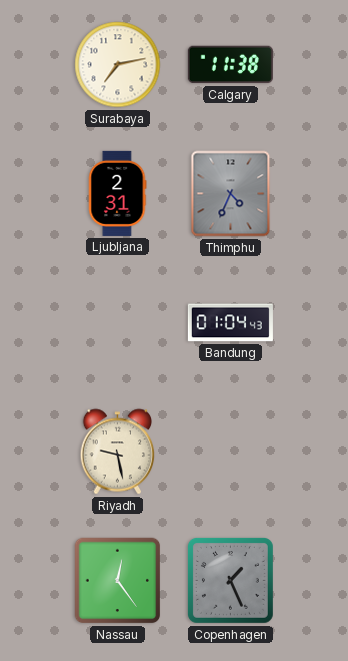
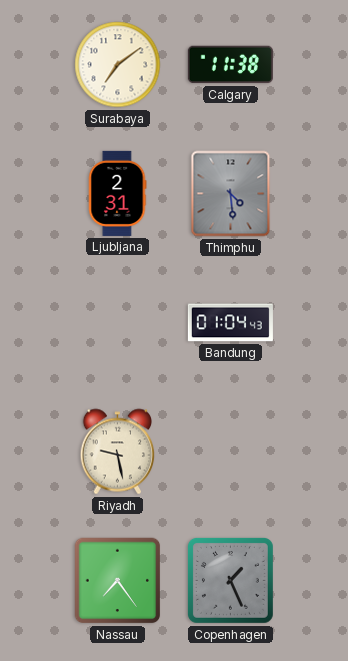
Surabaya: 7:13 -> 7:09
Thimphu: 4:34 -> 4:29
Nassau: 12:24 -> 7:24
